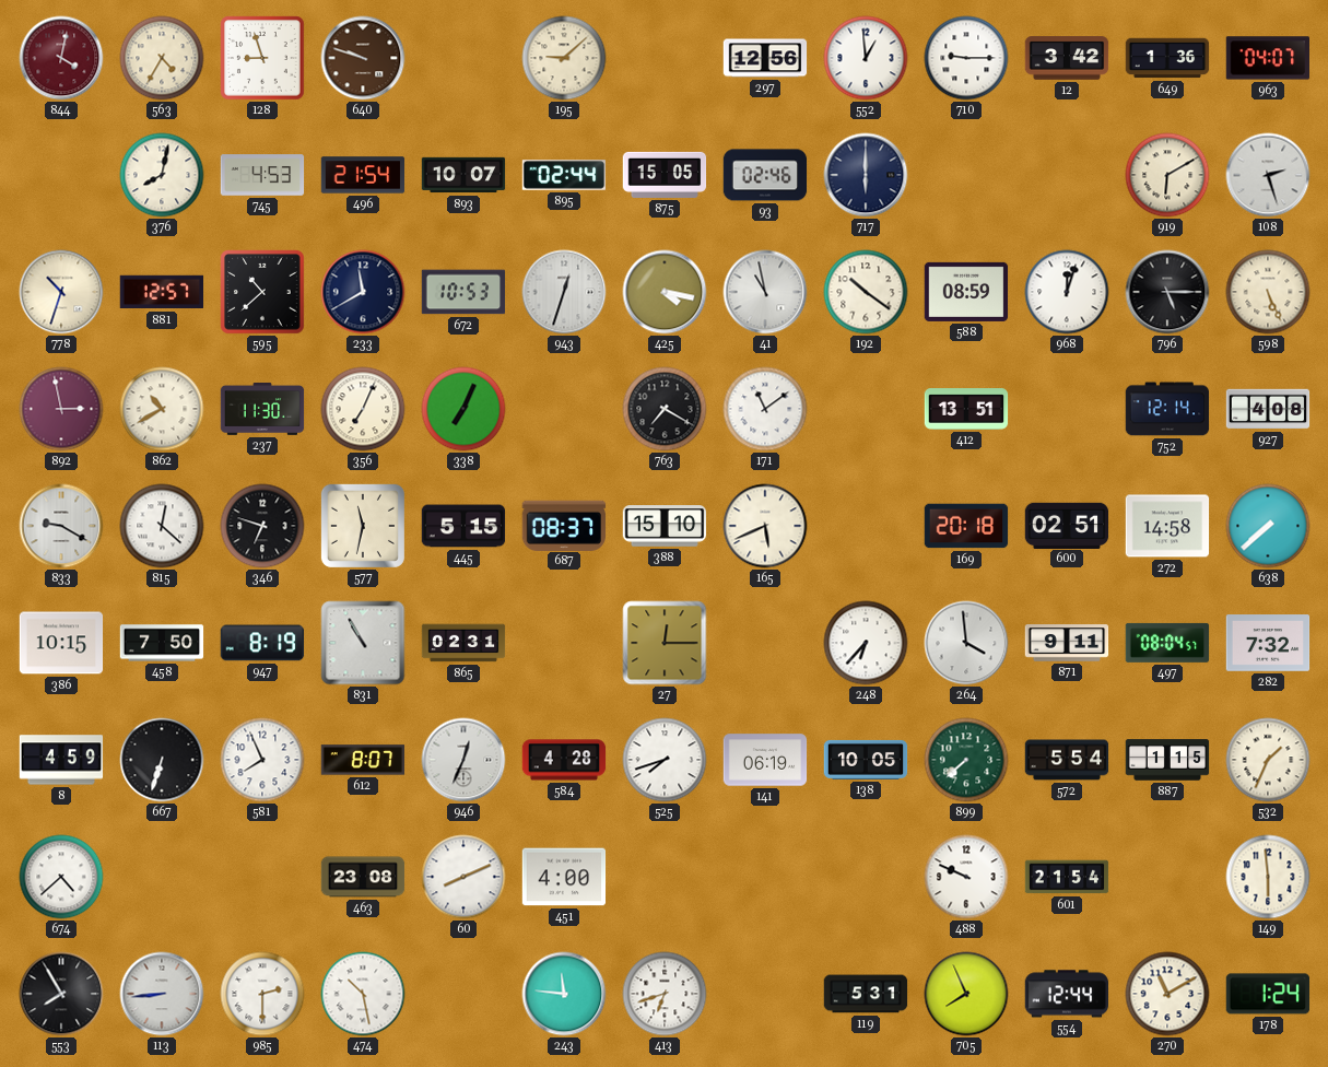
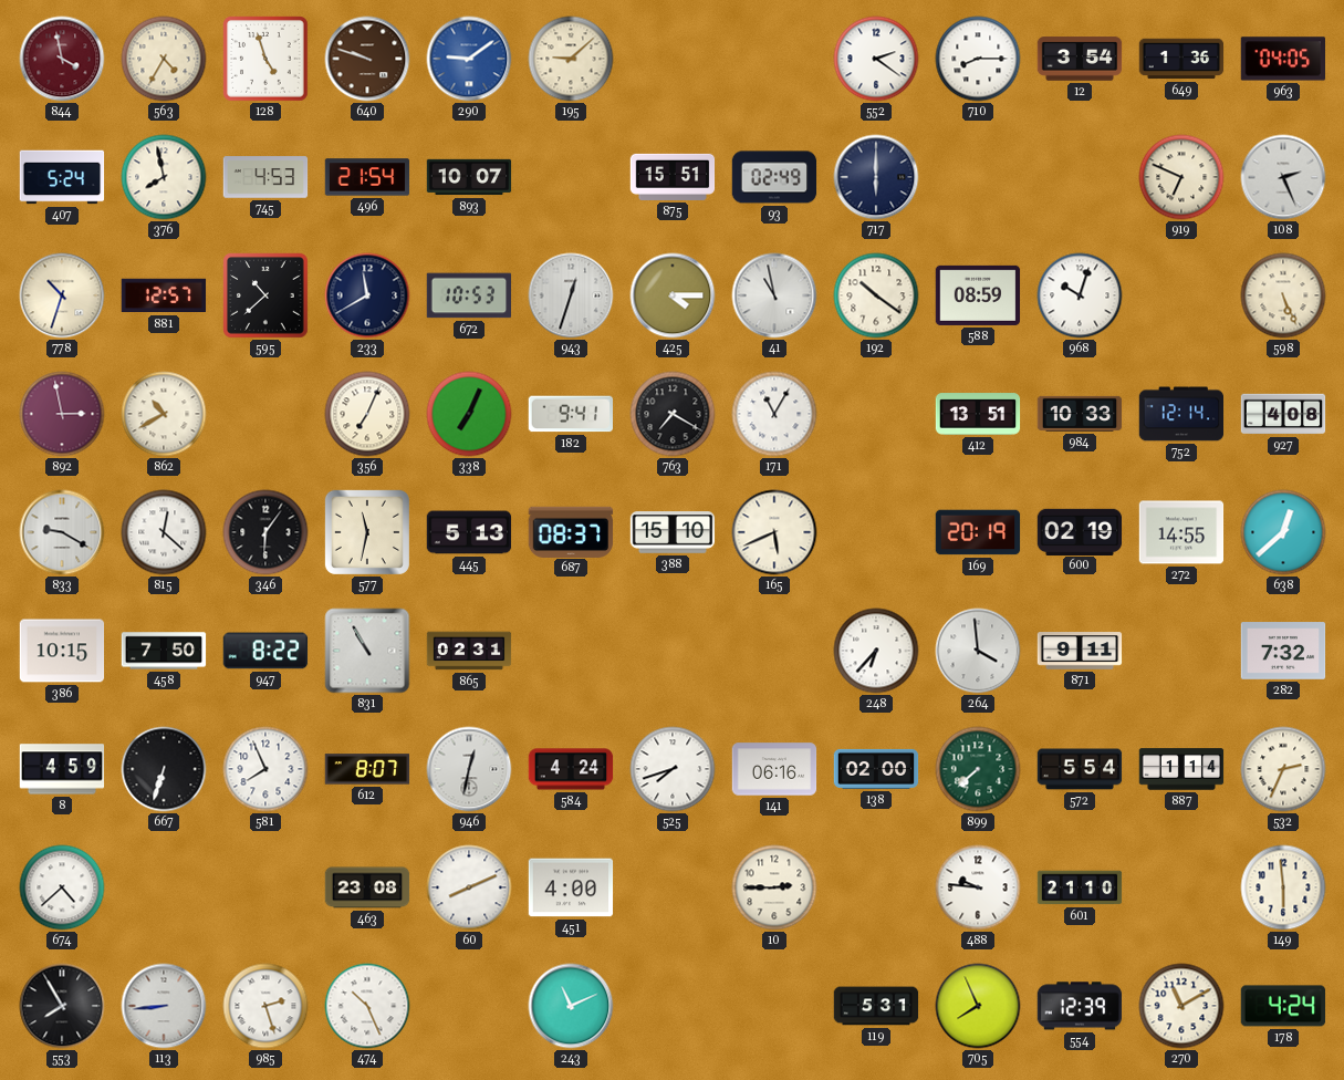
844: 4:02 -> 3:58
128: 8:57 -> 4:57
290: none -> 9:09
297: 12:56 -> none
552: 12:59 -> 2:21
710: 9:15 -> 8:15
12: 3:42 -> 3:54
963: 04:07 -> 04:05
407: none -> 5:24
376: 8:02 -> 7:58
895: 02:44 -> none
875: 15:05 -> 15:51
93: 02:46 -> 02:49
919: 6:10 -> 6:49
108: 2:27 -> 2:26
425: 4:17 -> 4:15
968: 12:03 -> 10:03
796: 5:15 -> none
237: 11:30 -> none
182: none -> 9:41
171: 11:09 -> 11:05
984: none -> 10:33
346: 6:48 -> 6:06
445: 5:15 -> 5:13
169: 20:18 -> 20:19
600: 02:51 -> 02:19
272: 14:58 -> 14:55
638: 7:38 -> 12:38
947: 8:19 -> 8:22
27: 12:15 -> none
497: 08:04 -> none
946: 12:34 -> 12:32
584: 4:28 -> 4:24
141: 06:19 -> 06:16
138: 10:05 -> 02:00
887: 1:15 -> 1:14
532: 1:34 -> 2:34
10: none -> 2:45
488: 9:49 -> 9:46
601: 21:54 -> 21:10
985: 2:30 -> 2:27
474: 10:28 -> 10:26
243: 11:46 -> 11:11
413: 6:42 -> none
554: 12:44 -> 12:39
178: 1:24 -> 4:24
